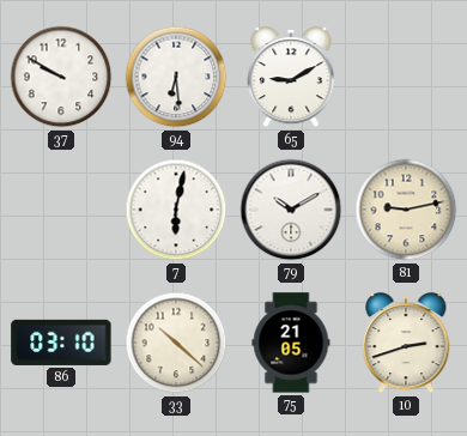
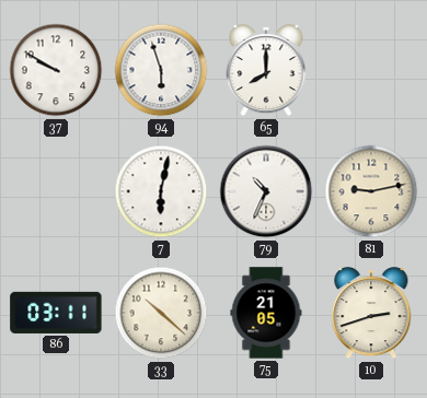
94: 6:29 -> 5:57
65: 9:10 -> 8:00
79: 10:10 -> 10:34
86: 03:10 -> 03:11
